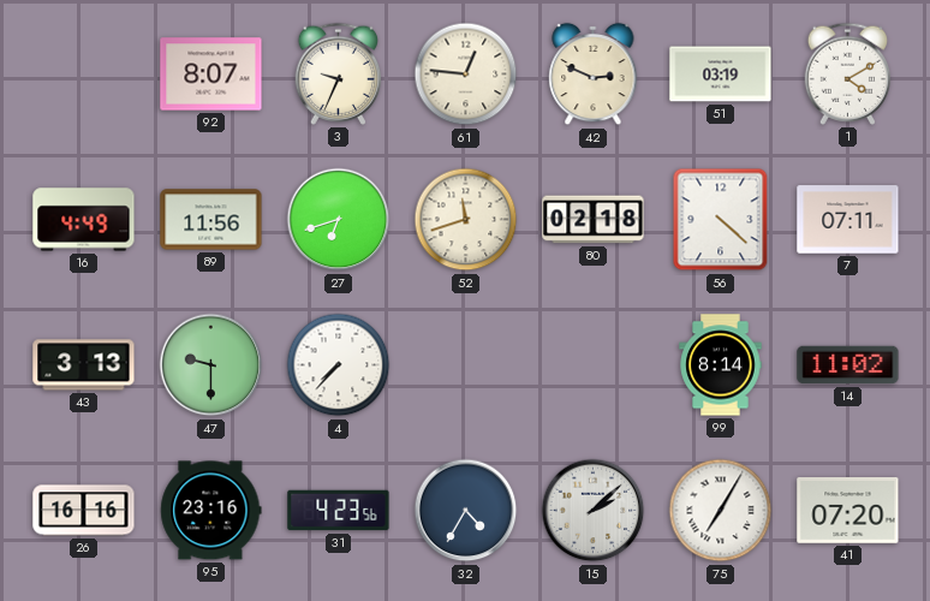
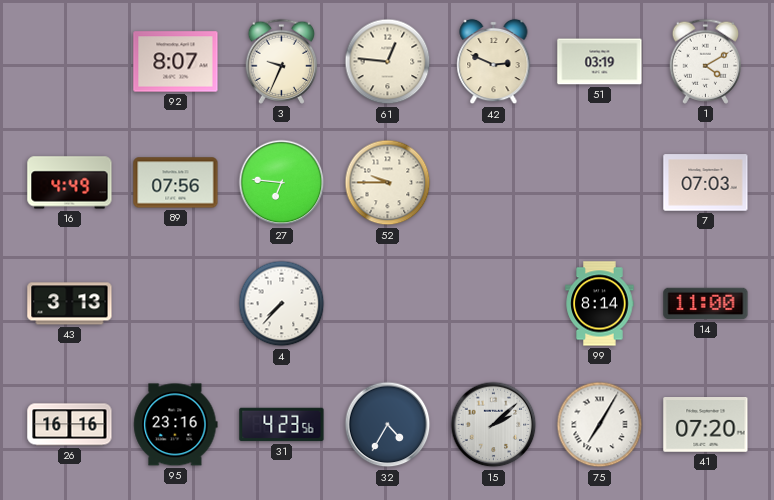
89: 11:56 -> 07:56
27: 6:42 -> 6:46
52: 11:42 -> 9:45
80: 02:18 -> none
56: 4:22 -> none
7: 07:11 -> 07:03
47: 9:30 -> none
14: 11:02 -> 11:00
